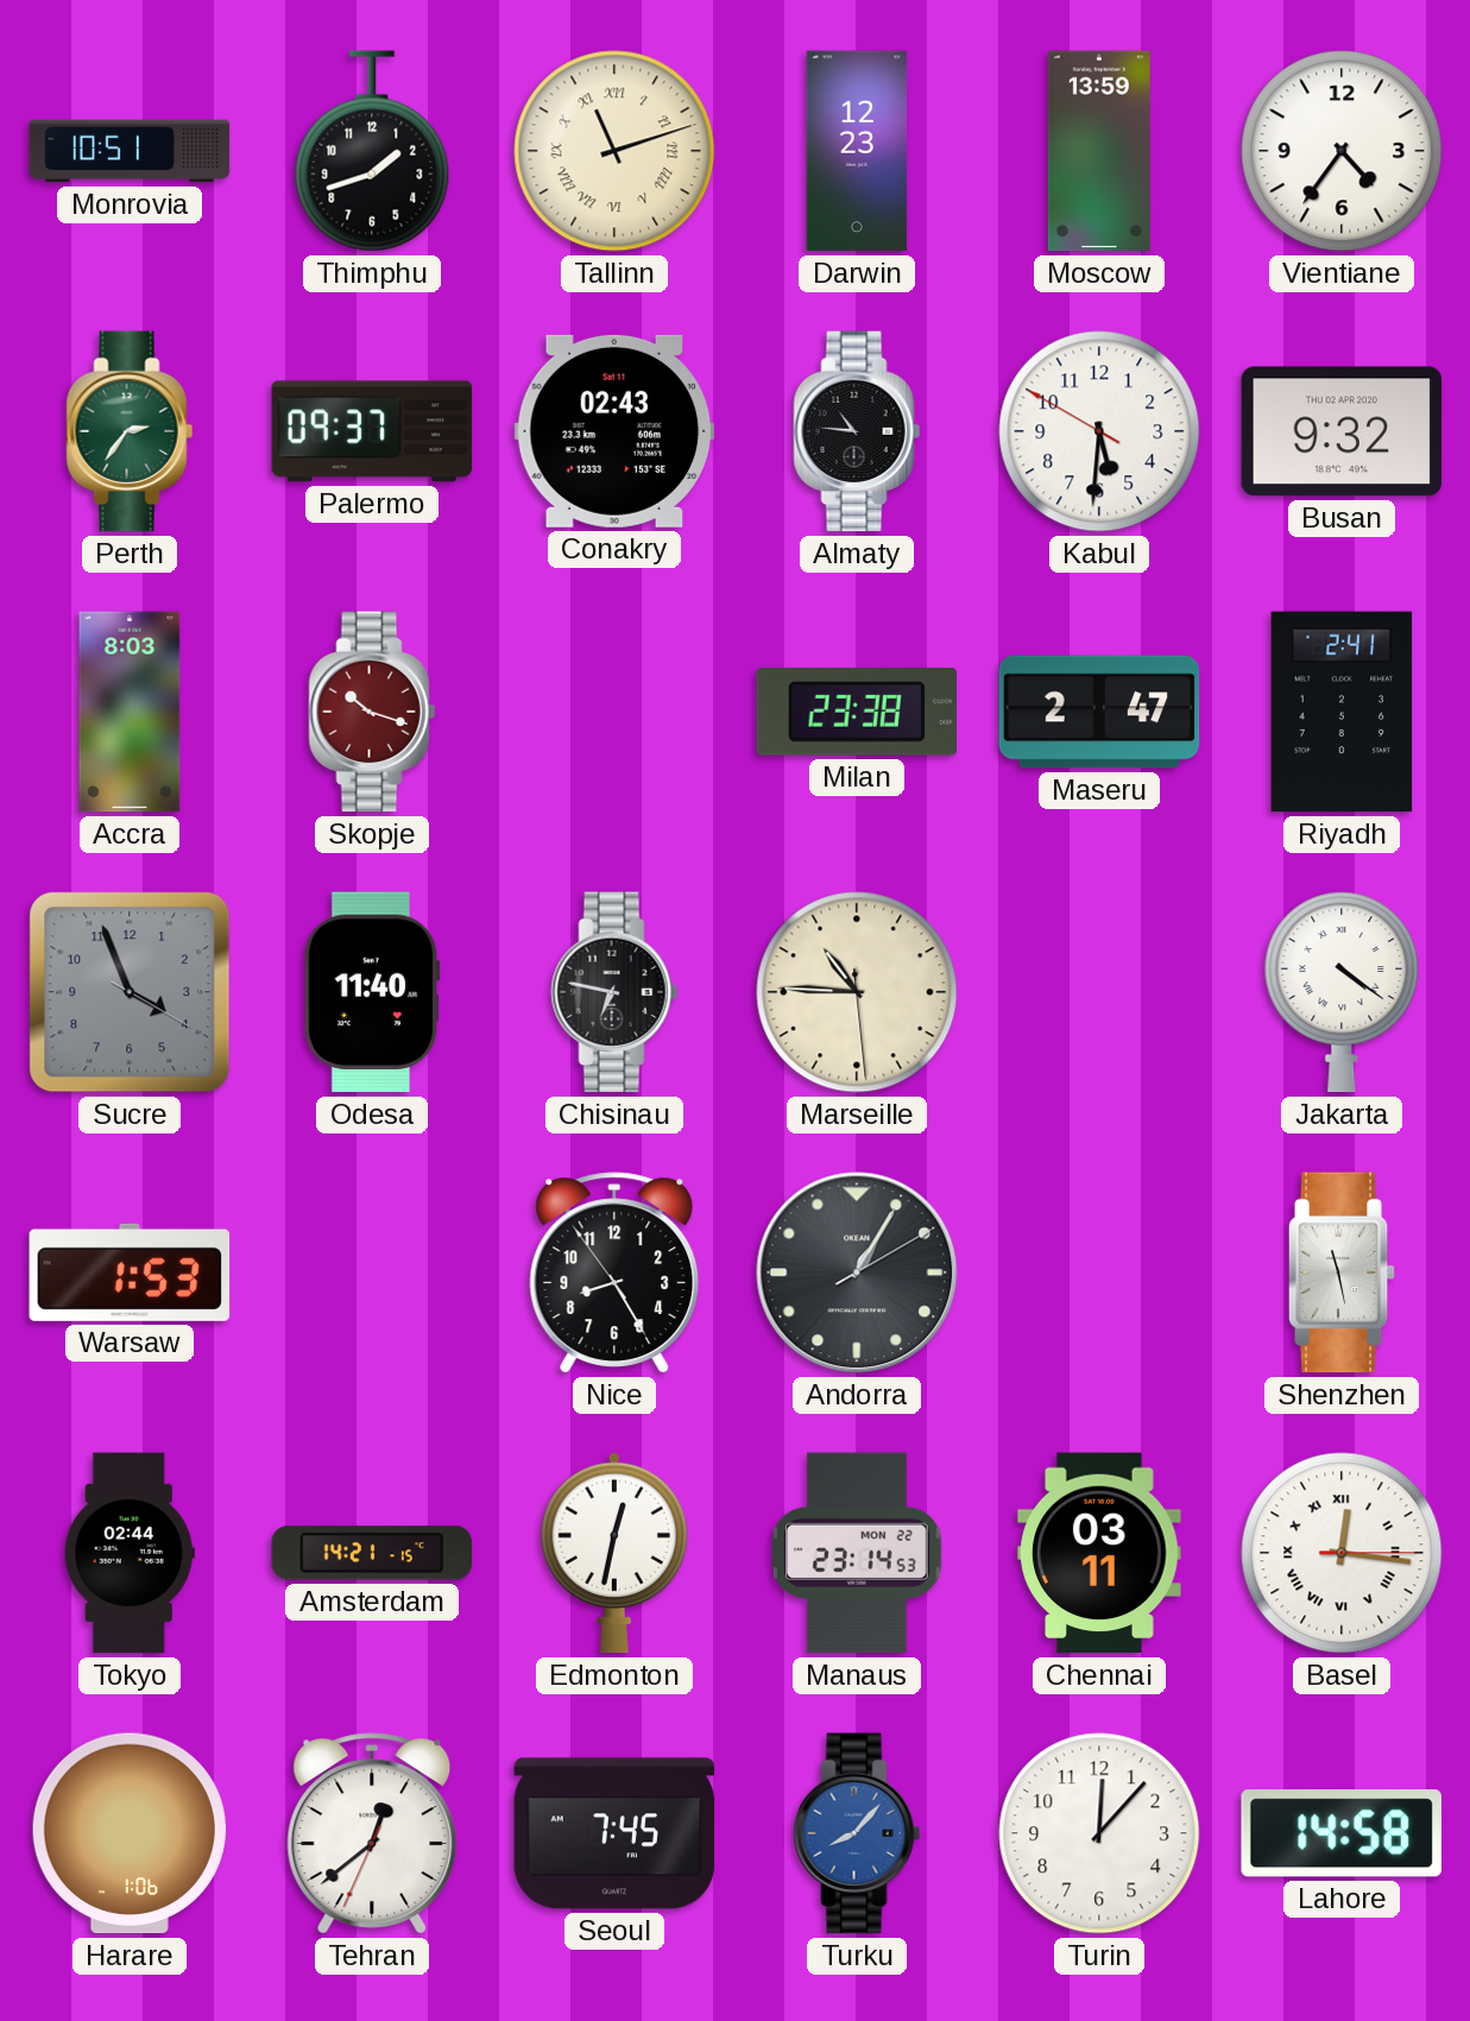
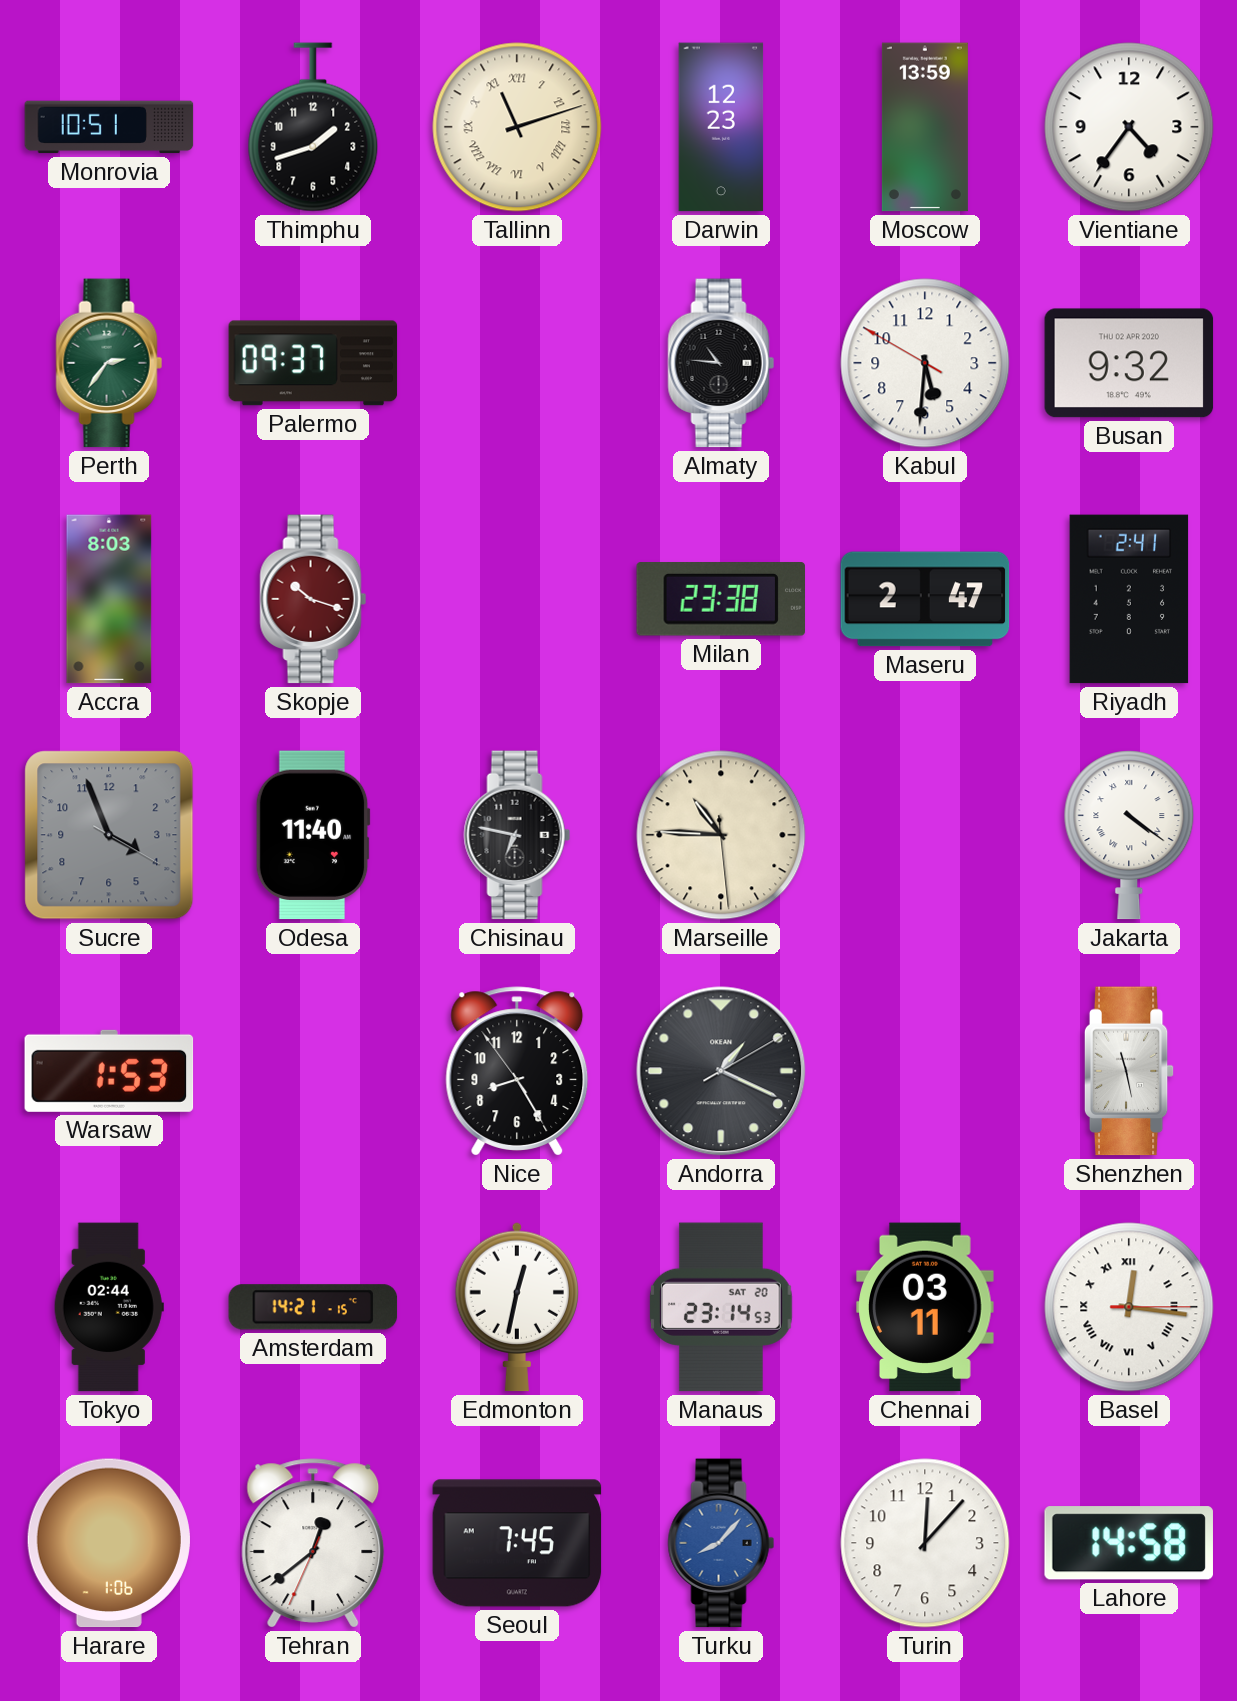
Conakry: 02:43 -> none
Andorra: 1:05 -> 1:19
Manaus date: MON 22 -> SAT 20
